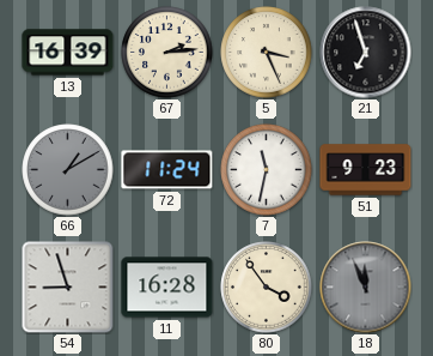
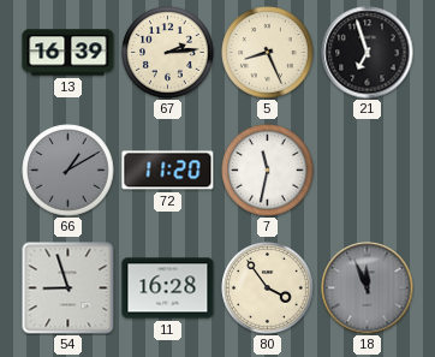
5: 3:26 -> 8:26
72: 11:24 -> 11:20
51: 9:23 -> none
